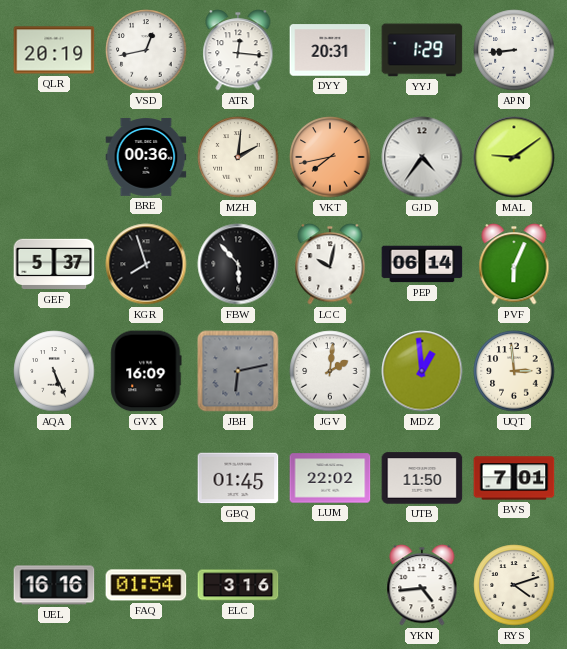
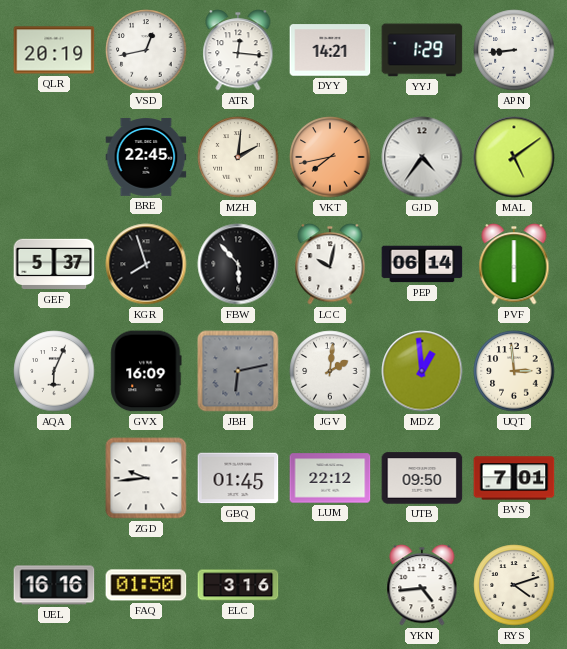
DYY: 20:31 -> 14:21
BRE: 00:36 -> 22:45
MAL: 9:09 -> 5:09
PVF: 6:04 -> 6:00
AQA: 5:26 -> 6:04
ZGD: none -> 9:44
LUM: 22:02 -> 22:12
UTB: 11:50 -> 09:50
FAQ: 01:54 -> 01:50
